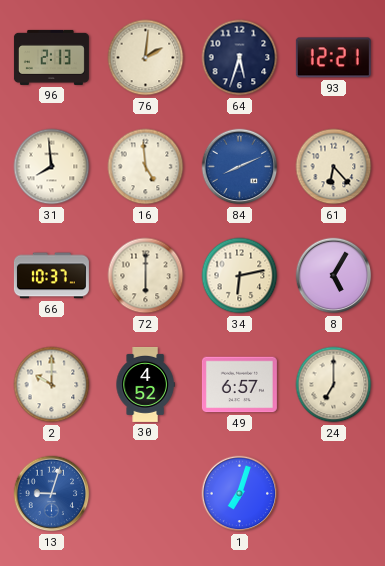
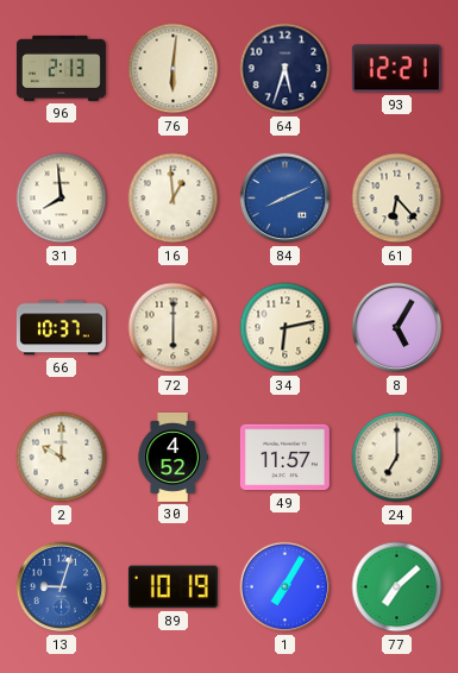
76: 2:01 -> 6:01
16: 4:59 -> 12:59
49: 6:57 -> 11:57
89: none -> 10:19
1: 7:03 -> 7:05
77: none -> 7:08
